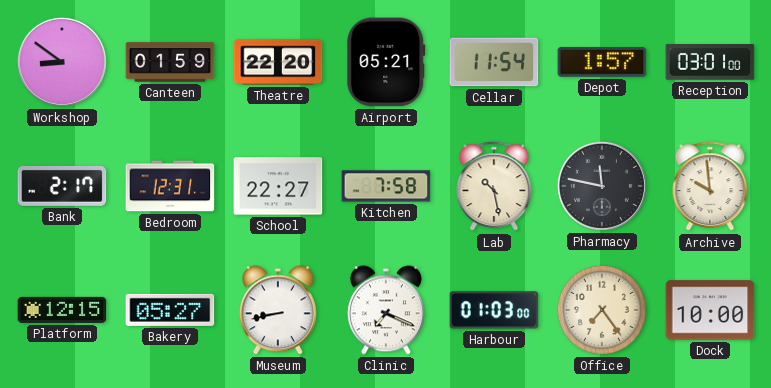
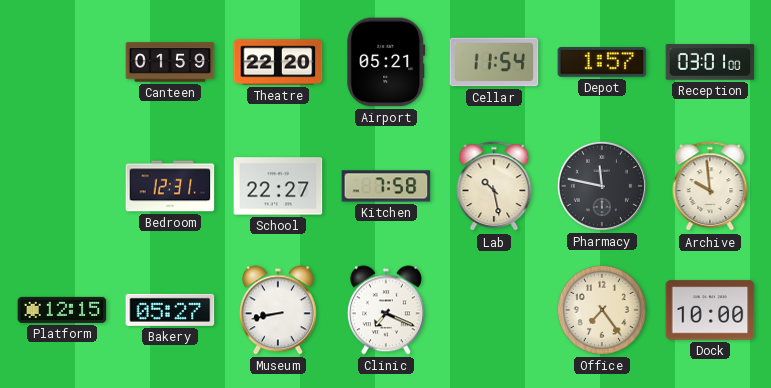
Workshop: 8:51 -> none
Bank: 2:17 -> none
Harbour: 01:03 -> none
